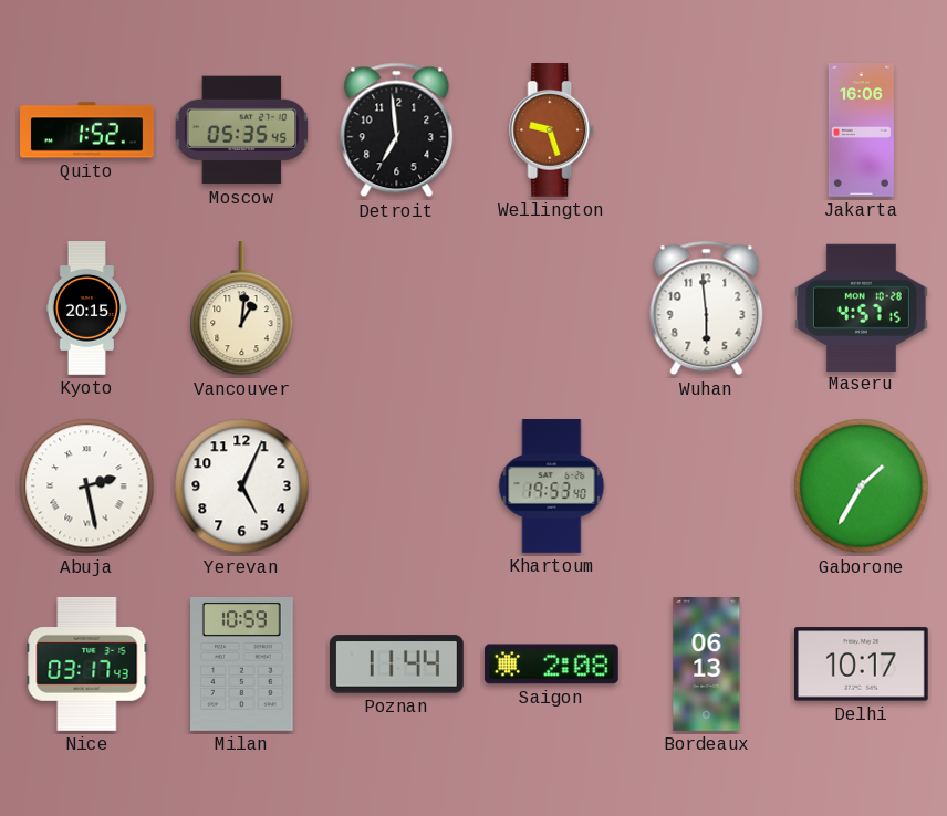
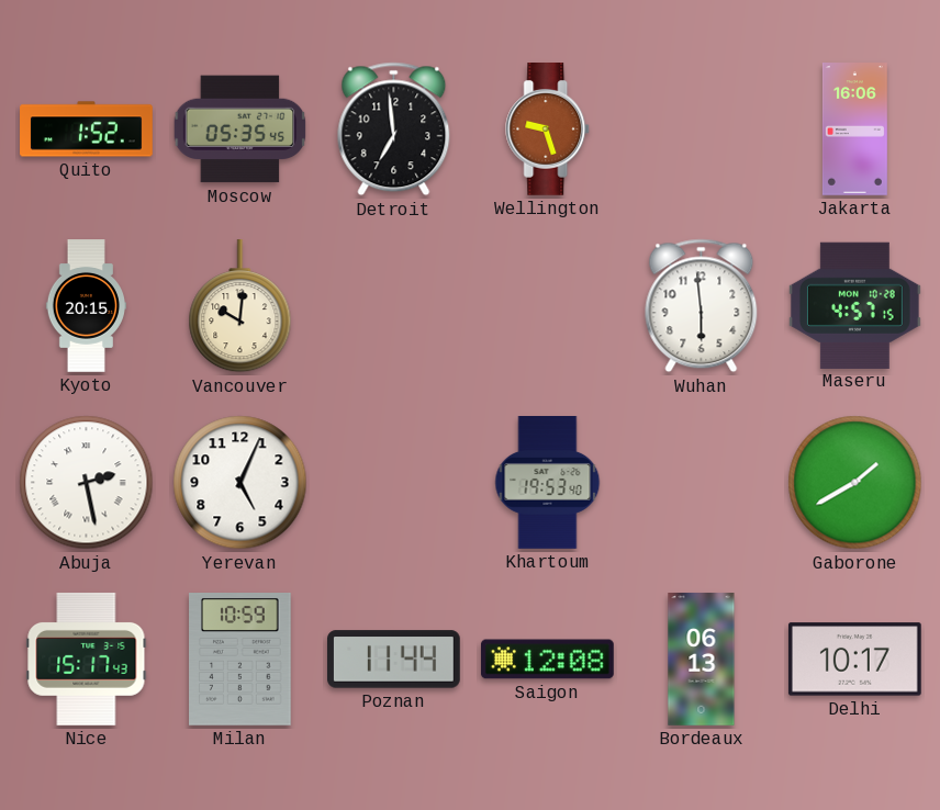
Vancouver: 1:01 -> 10:01
Gaborone: 1:35 -> 1:40
Nice: 03:17 -> 15:17
Saigon: 2:08 -> 12:08
